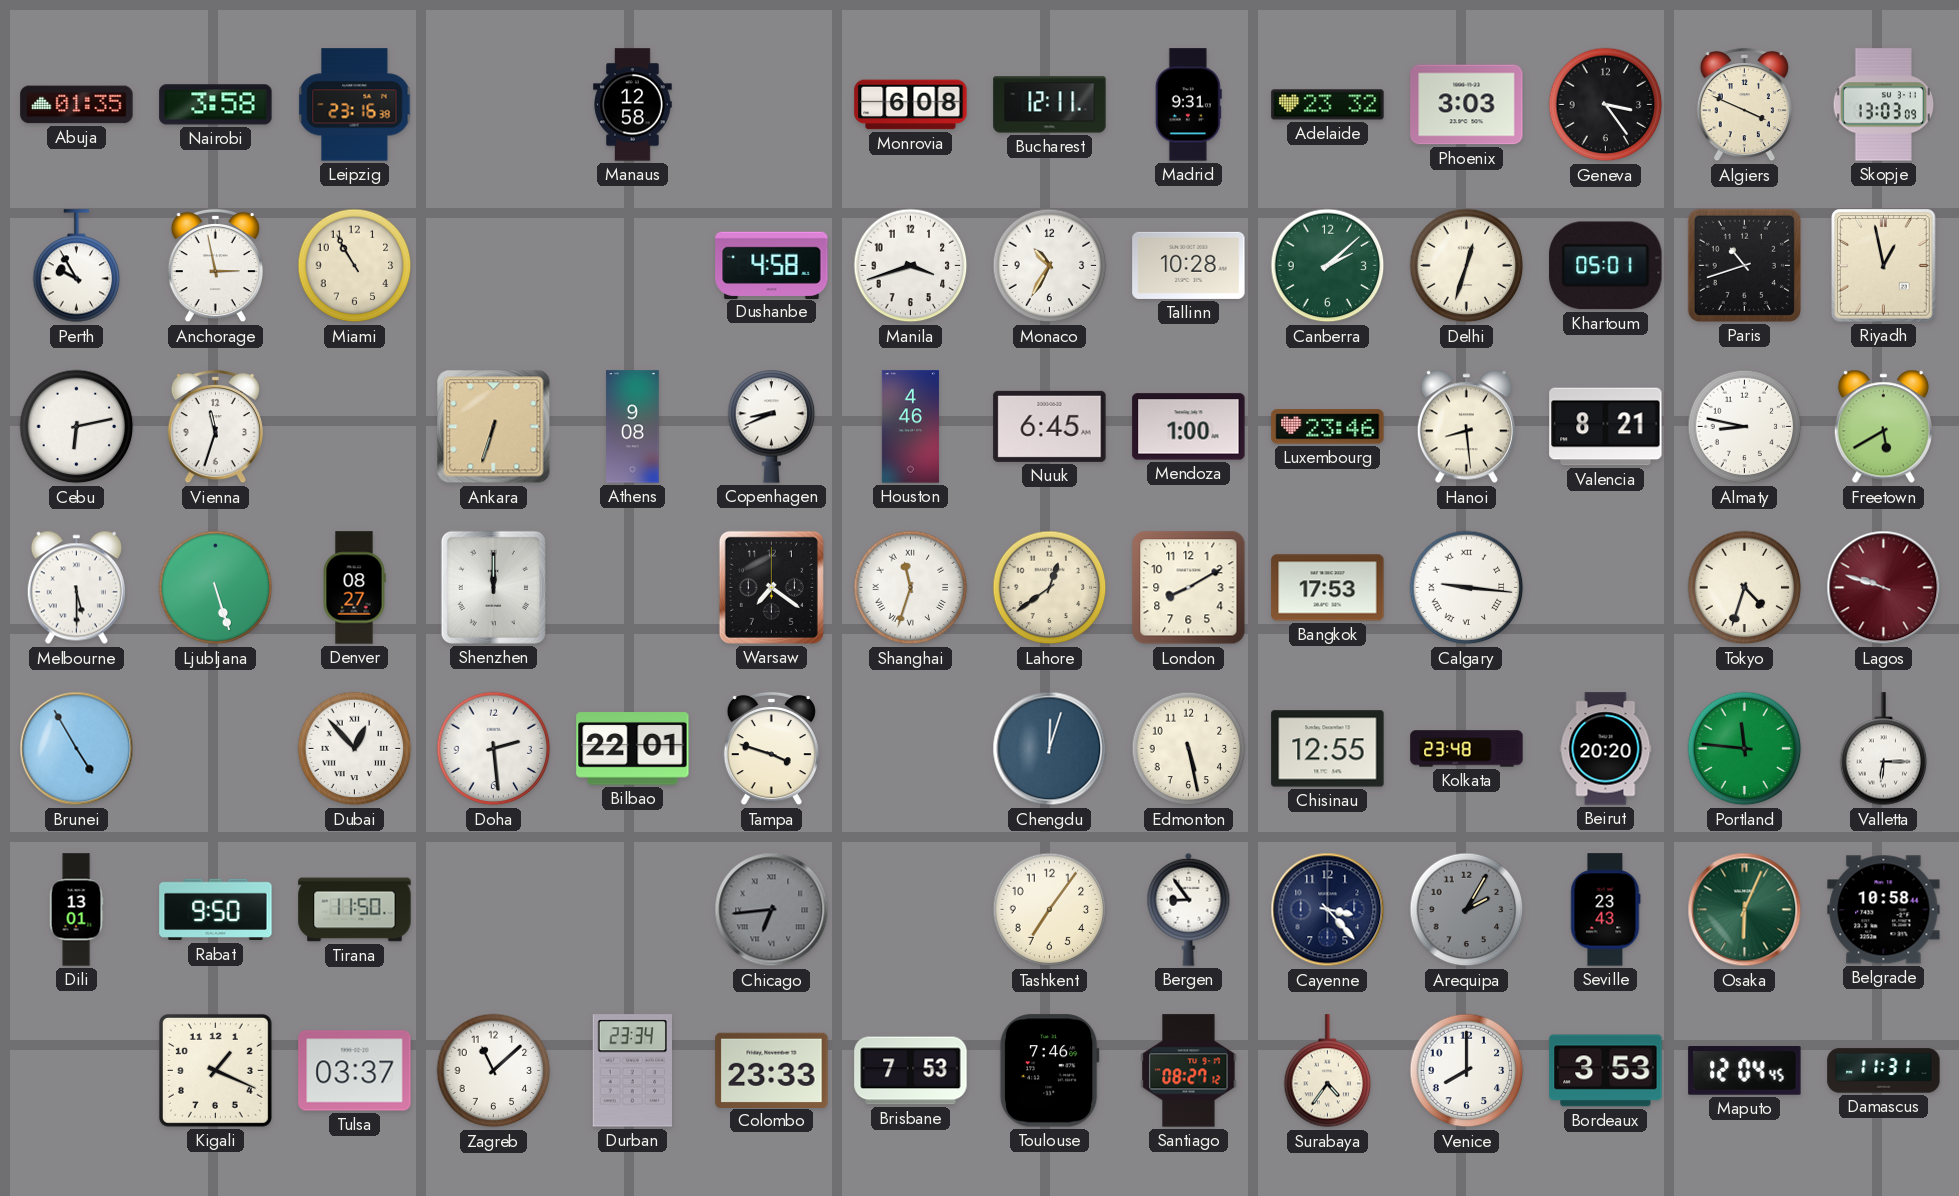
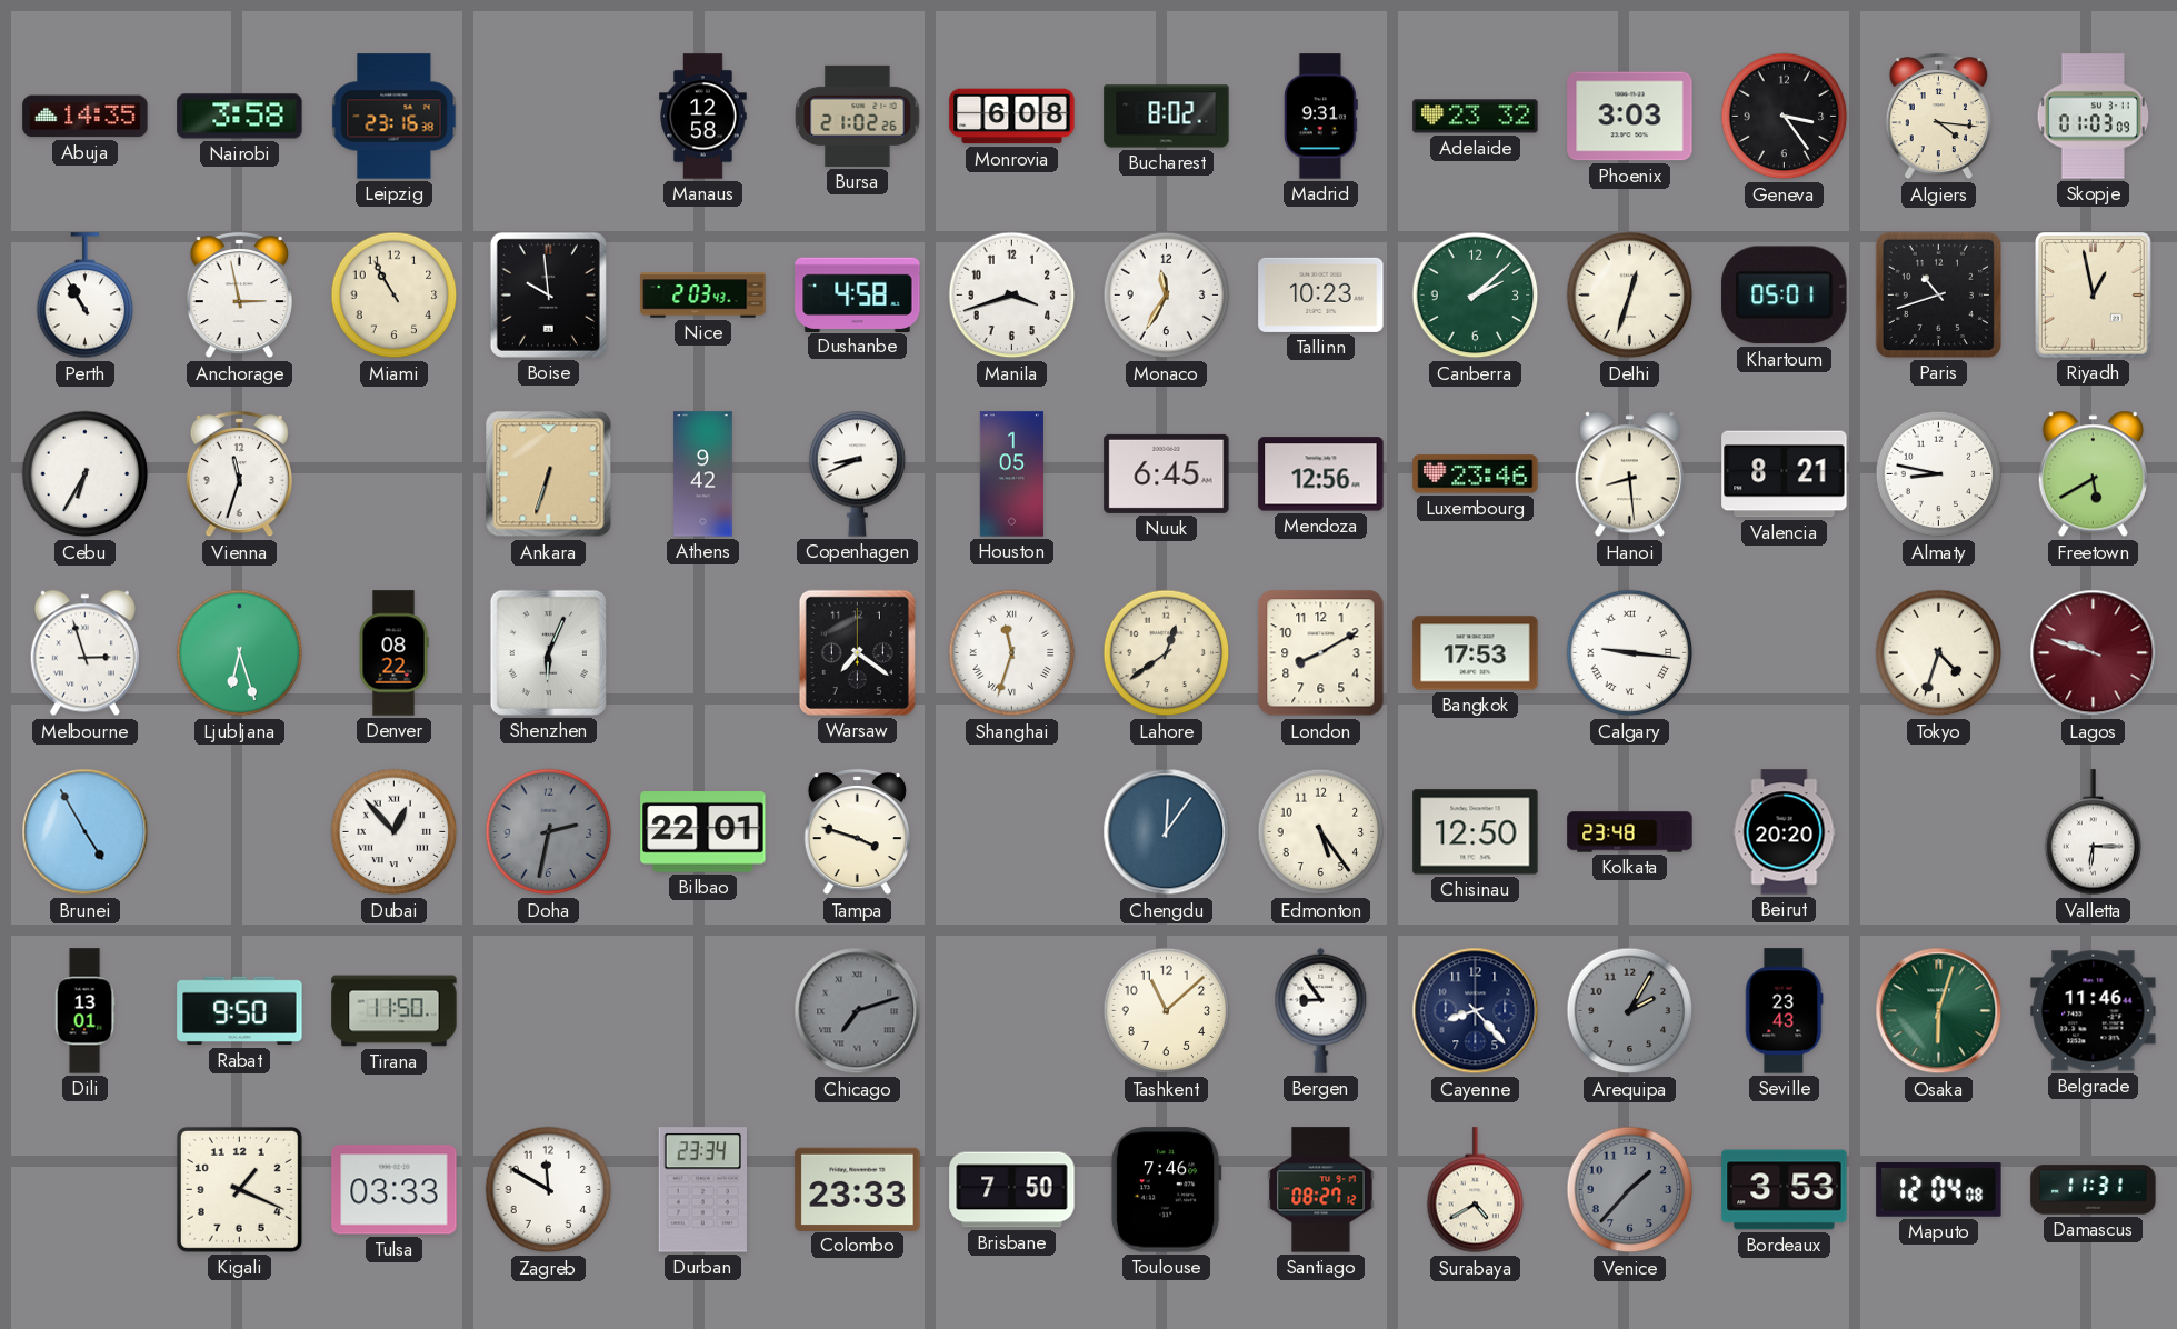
Abuja: 01:35 -> 14:35
Bursa: none -> 21:02
Bucharest: 12:11 -> 8:02
Algiers: 3:49 -> 4:16
Skopje: 13:03 -> 01:03
Perth: 9:55 -> 10:55
Boise: none -> 9:59
Nice: none -> 2:03
Monaco: 10:35 -> 11:35
Tallinn: 10:28 -> 10:23
Cebu: 6:13 -> 6:35
Athens: 9:08 -> 9:42
Houston: 4:46 -> 1:05
Mendoza: 1:00 -> 12:56
Melbourne: 5:30 -> 2:57
Ljubljana: 5:27 -> 6:27
Denver: 08:27 -> 08:22
Shenzhen: 12:00 -> 6:04
Doha: 2:29 -> 2:32
Doha dial: white -> grey
Chengdu: 12:03 -> 12:06
Edmonton: 5:28 -> 5:24
Chisinau: 12:55 -> 12:50
Portland: 11:46 -> none
Chicago: 6:44 -> 7:12
Tashkent: 7:06 -> 11:08
Cayenne: 3:23 -> 8:23
Osaka: 6:04 -> 6:03
Belgrade: 10:58 -> 11:46
Tulsa: 03:37 -> 03:33
Zagreb: 11:08 -> 11:50
Brisbane: 7:53 -> 7:50
Surabaya: 4:36 -> 4:40
Venice: 8:00 -> 1:37
Venice dial: white -> grey
Maputo: 12:04:45 -> 12:04:08
